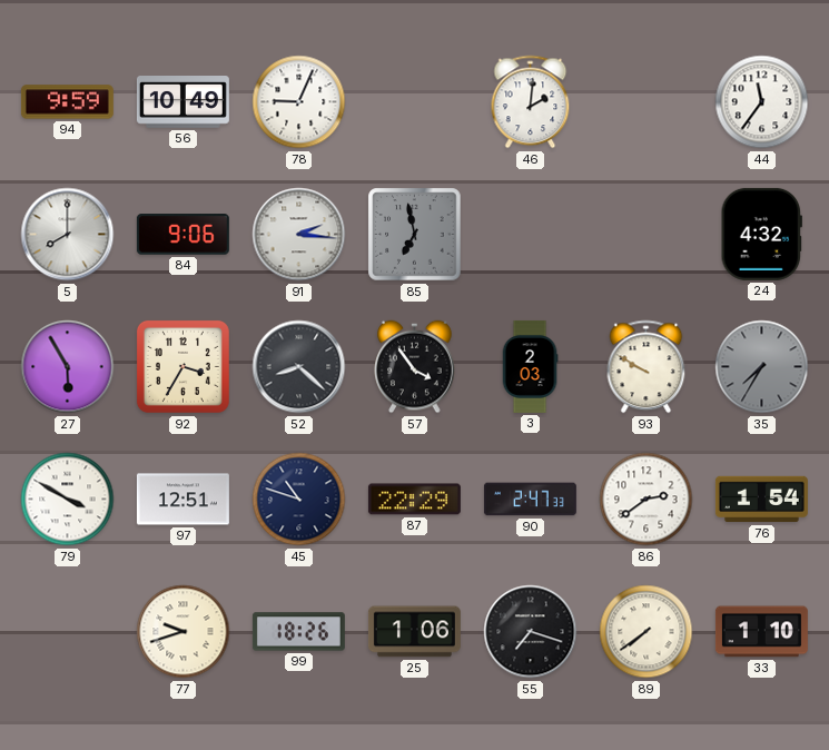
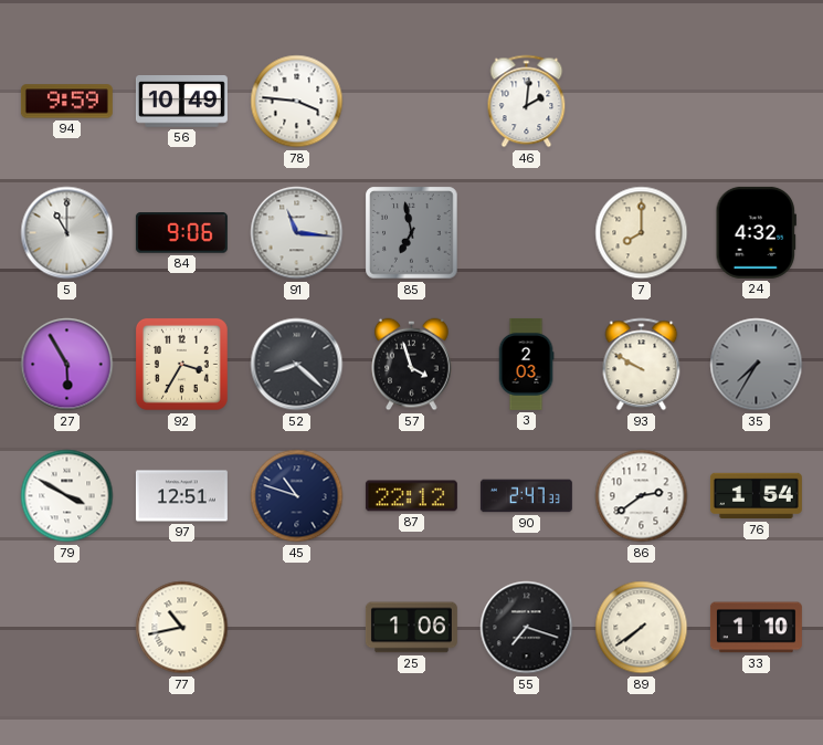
78: 9:04 -> 3:46
44: 11:36 -> none
5: 8:00 -> 11:00
91: 2:16 -> 11:16
7: none -> 8:00
57: 3:54 -> 3:57
87: 22:29 -> 22:12
77: 9:42 -> 10:43
99: 18:26 -> none
